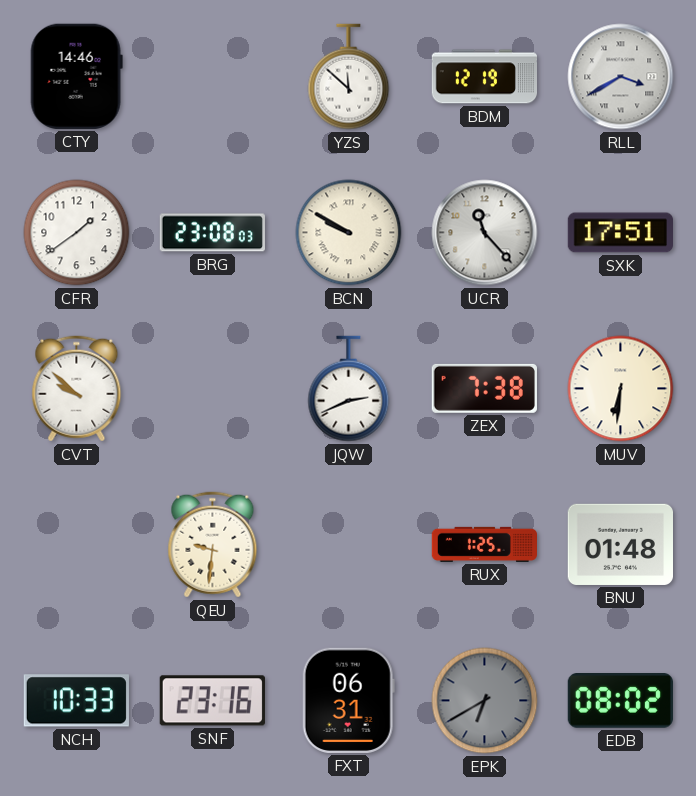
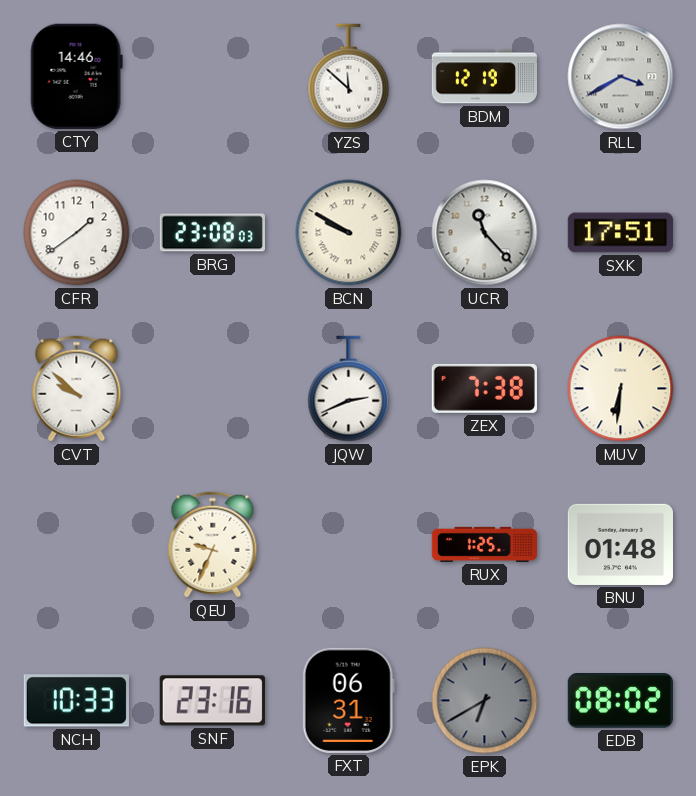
QEU: 9:31 -> 9:34
